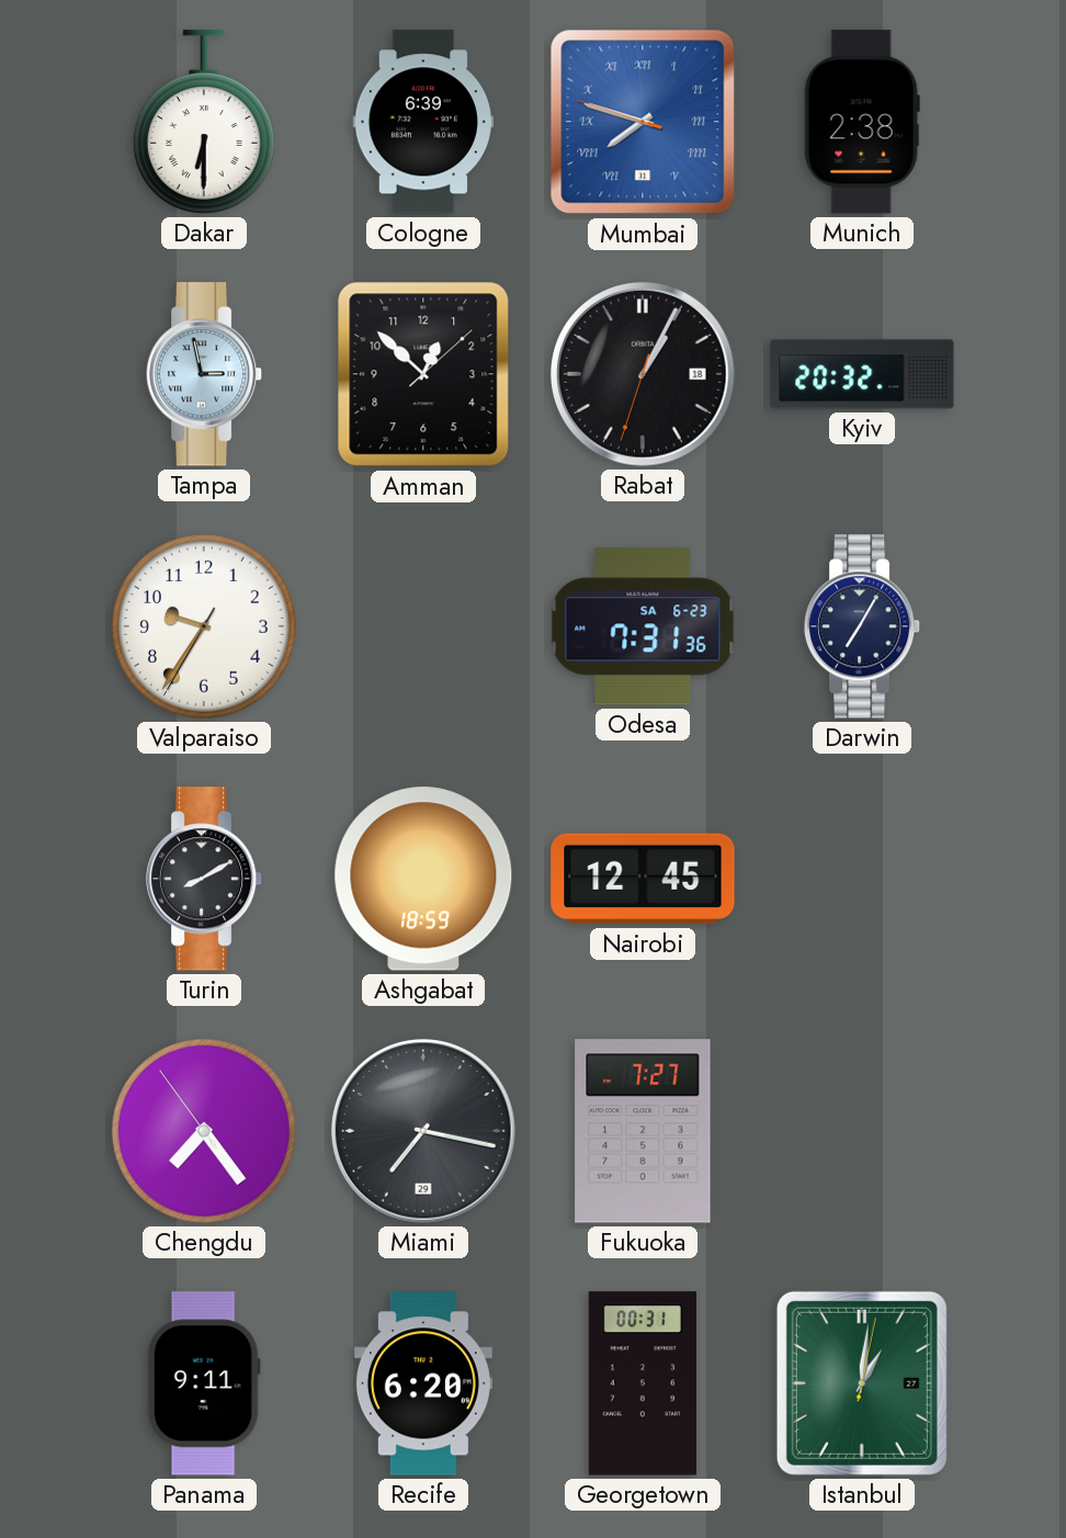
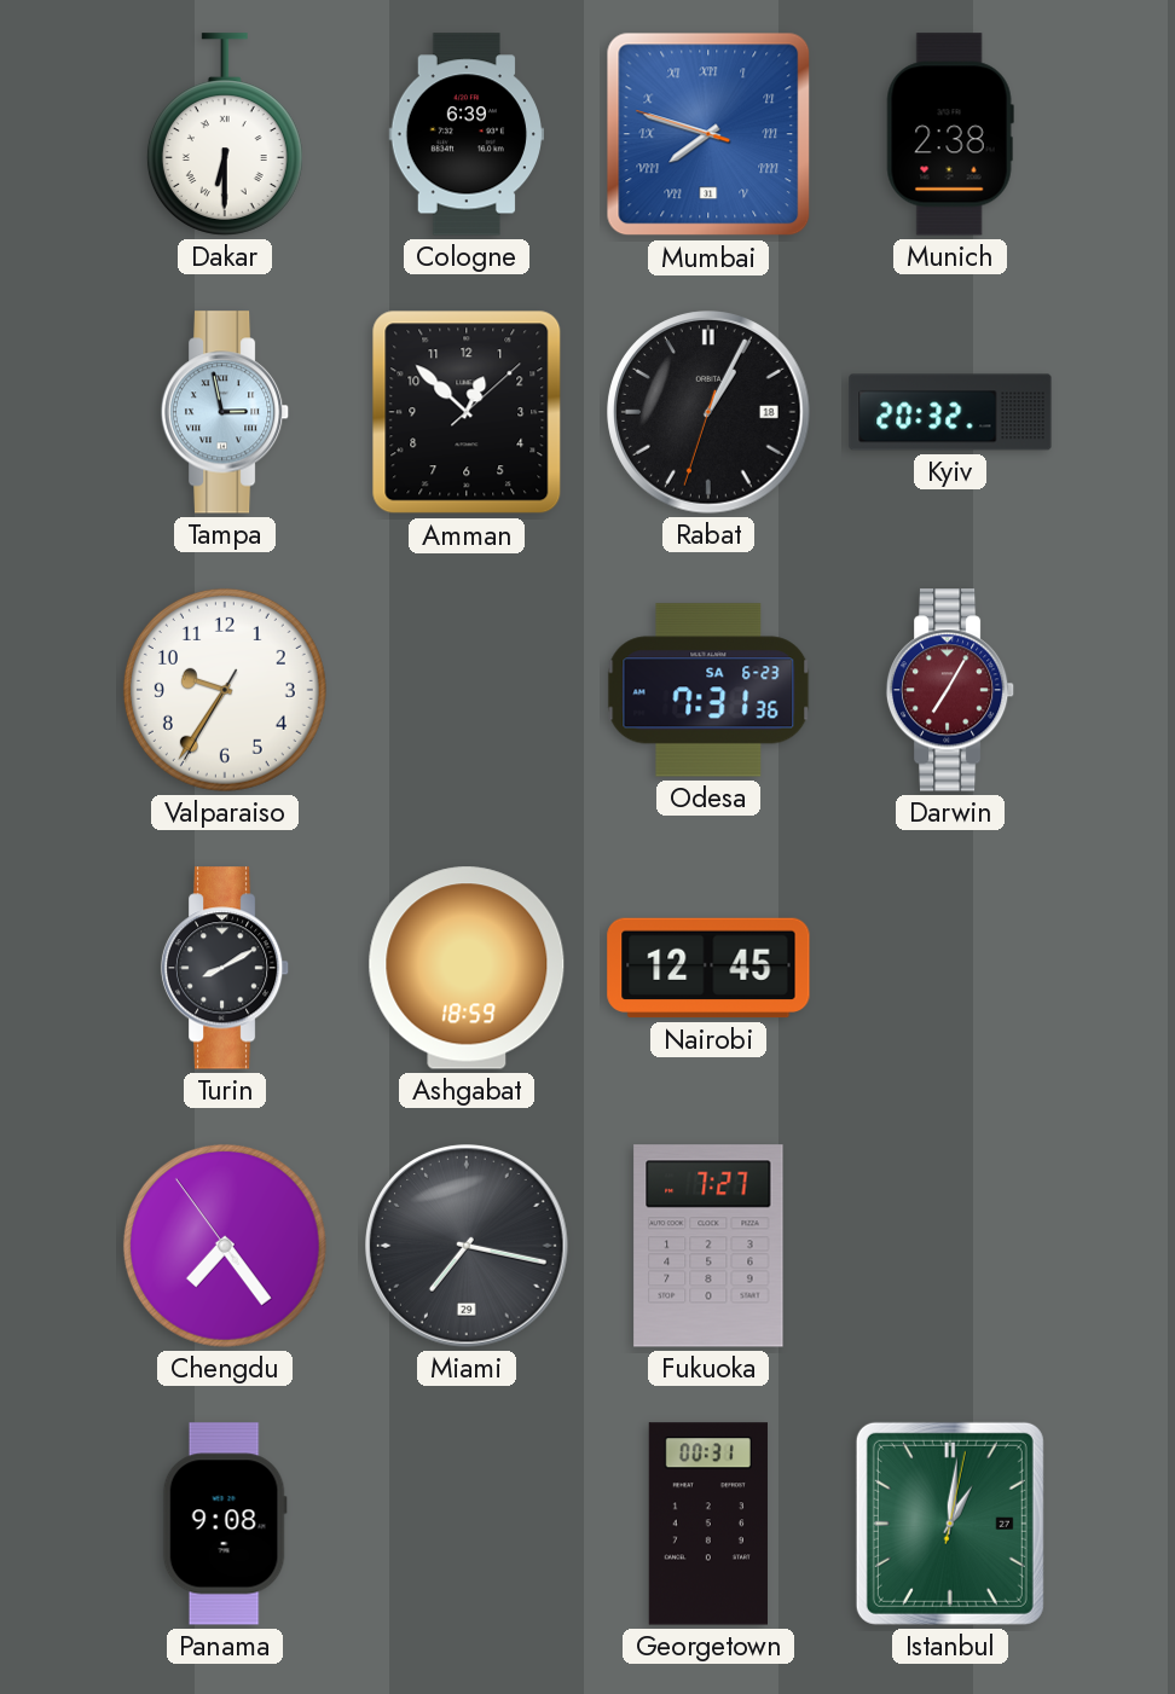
Darwin dial: navy -> burgundy
Panama: 9:11 -> 9:08
Recife: 6:20 -> none
